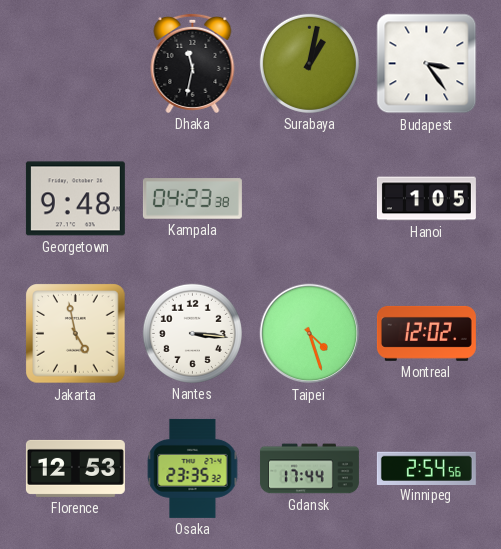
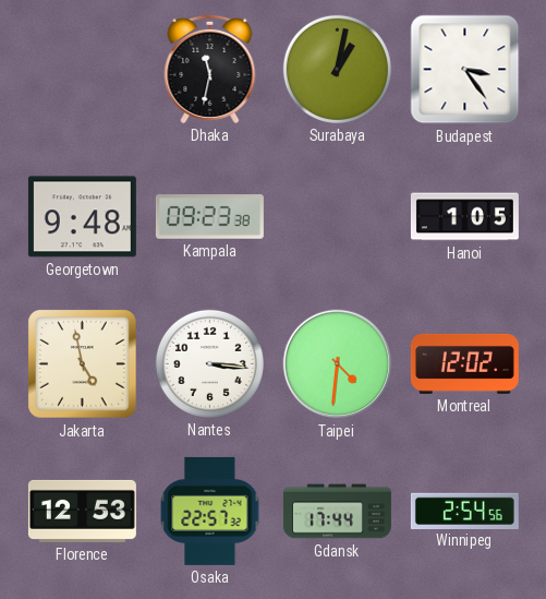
Kampala: 04:23 -> 09:23
Taipei: 4:27 -> 4:31
Osaka: 23:35 -> 22:57
